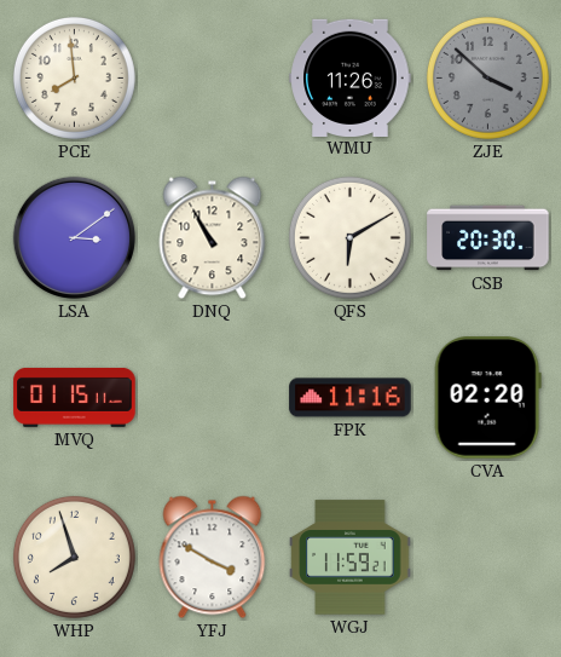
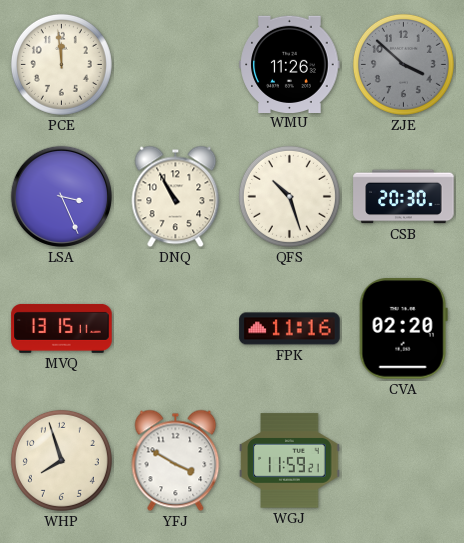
PCE: 7:59 -> 11:59
LSA: 3:09 -> 3:26
QFS: 6:10 -> 10:27
MVQ: 01:15 -> 13:15
